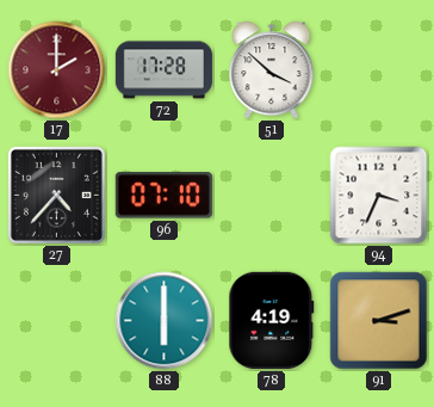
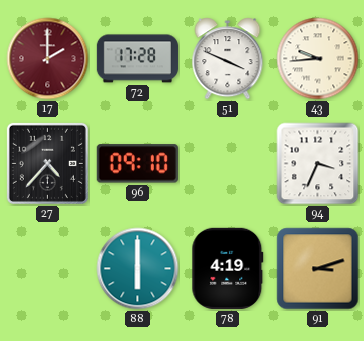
51: 3:52 -> 3:49
43: none -> 9:44
96: 07:10 -> 09:10
